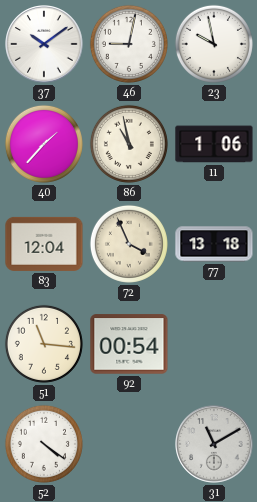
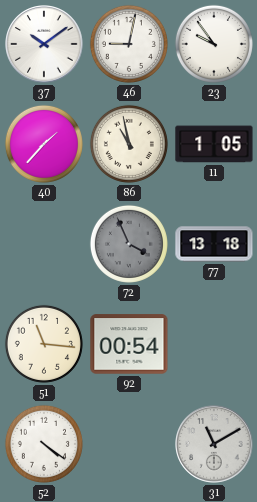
23: 9:58 -> 9:54
11: 1:06 -> 1:05
83: 12:04 -> none
72 dial: cream -> grey
